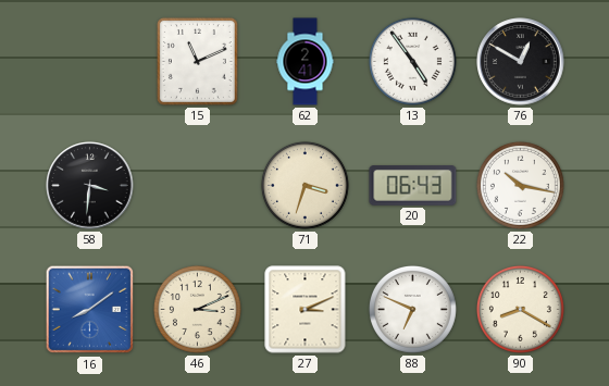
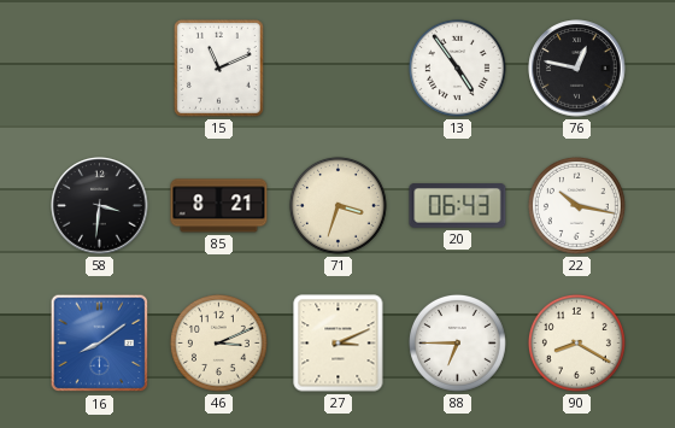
62: 2:41 -> none
76: 12:50 -> 12:47
85: none -> 8:21
88: 6:49 -> 6:45
